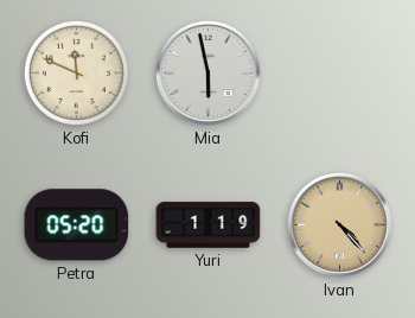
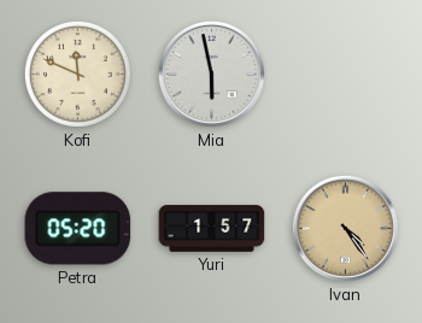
Yuri: 1:19 -> 1:57
Ivan: 4:23 -> 4:24
